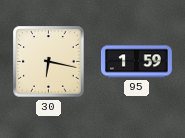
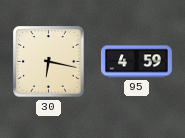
95: 1:59 -> 4:59
